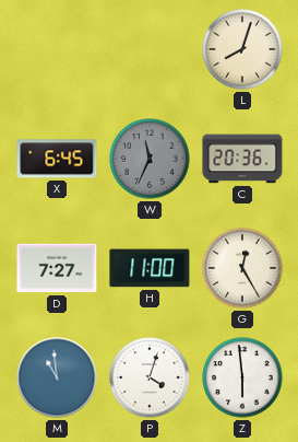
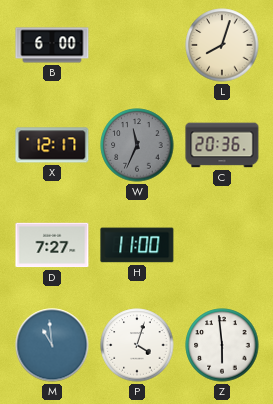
B: none -> 6:00
X: 6:45 -> 12:17
G: 12:25 -> none
